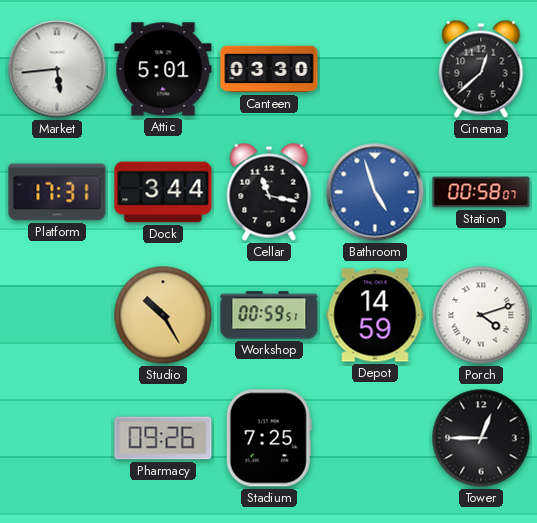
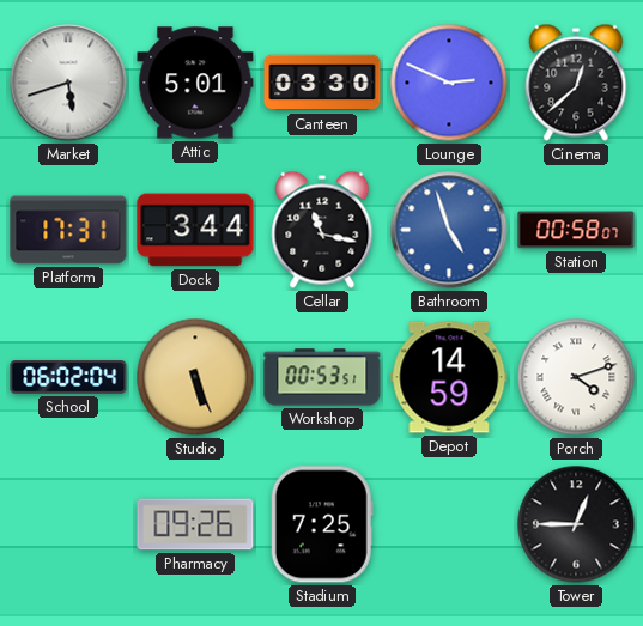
Market: 5:44 -> 5:42
Lounge: none -> 2:49
School: none -> 06:02
Studio: 10:25 -> 5:26
Workshop: 00:59 -> 00:53
